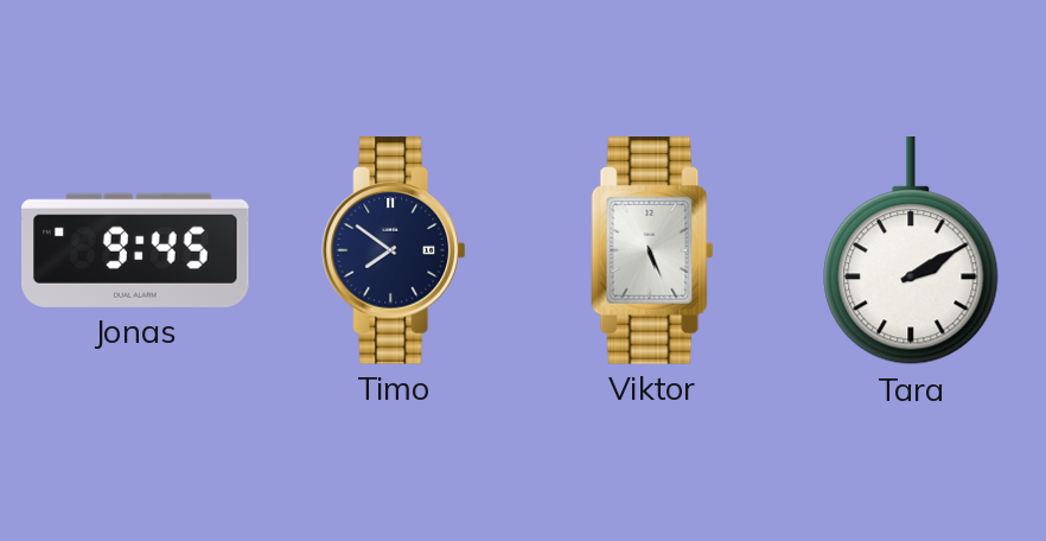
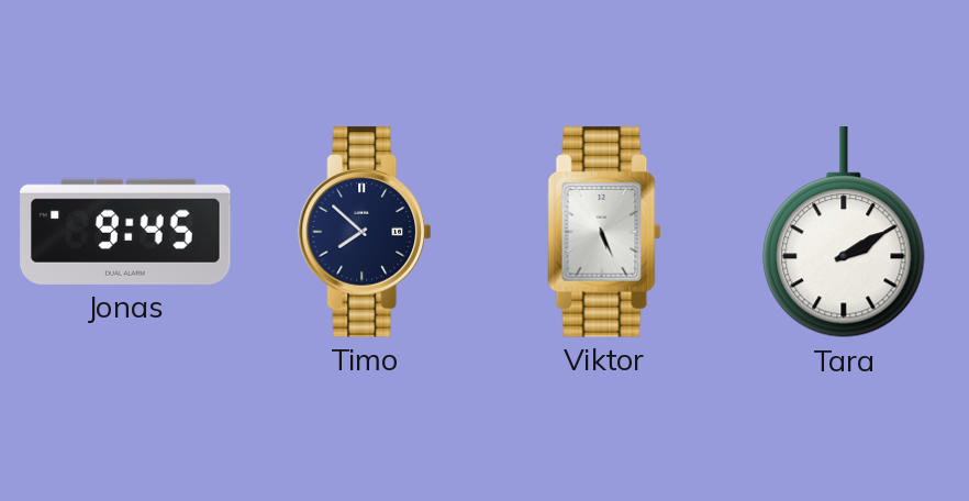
Timo: 7:51 -> 7:52
